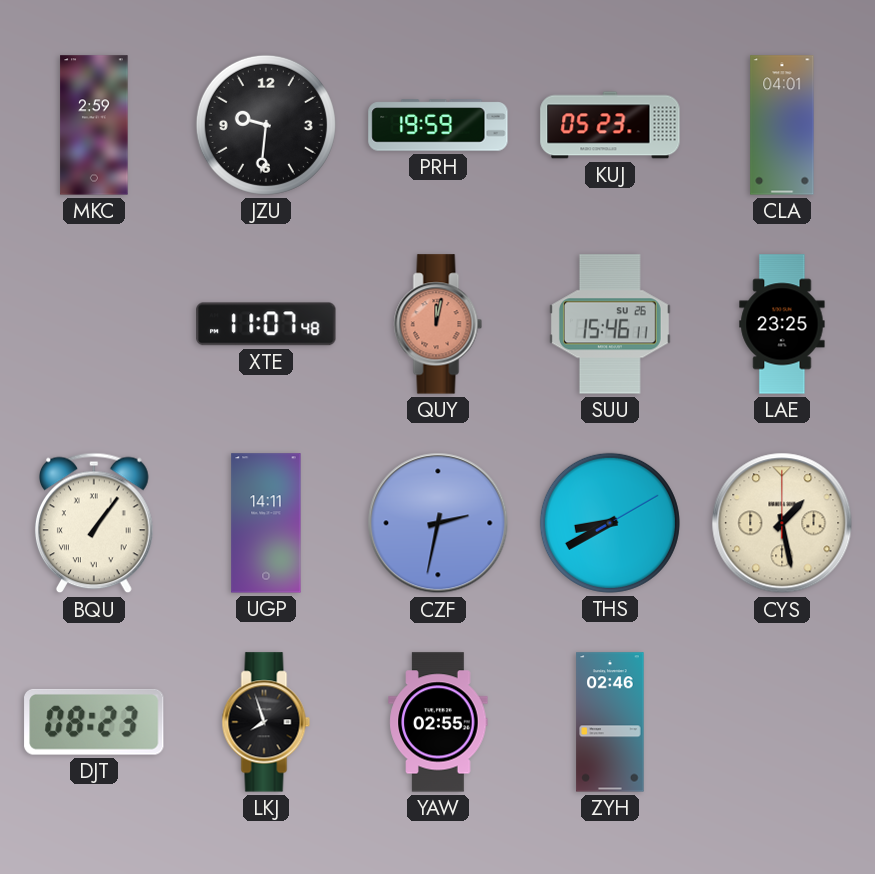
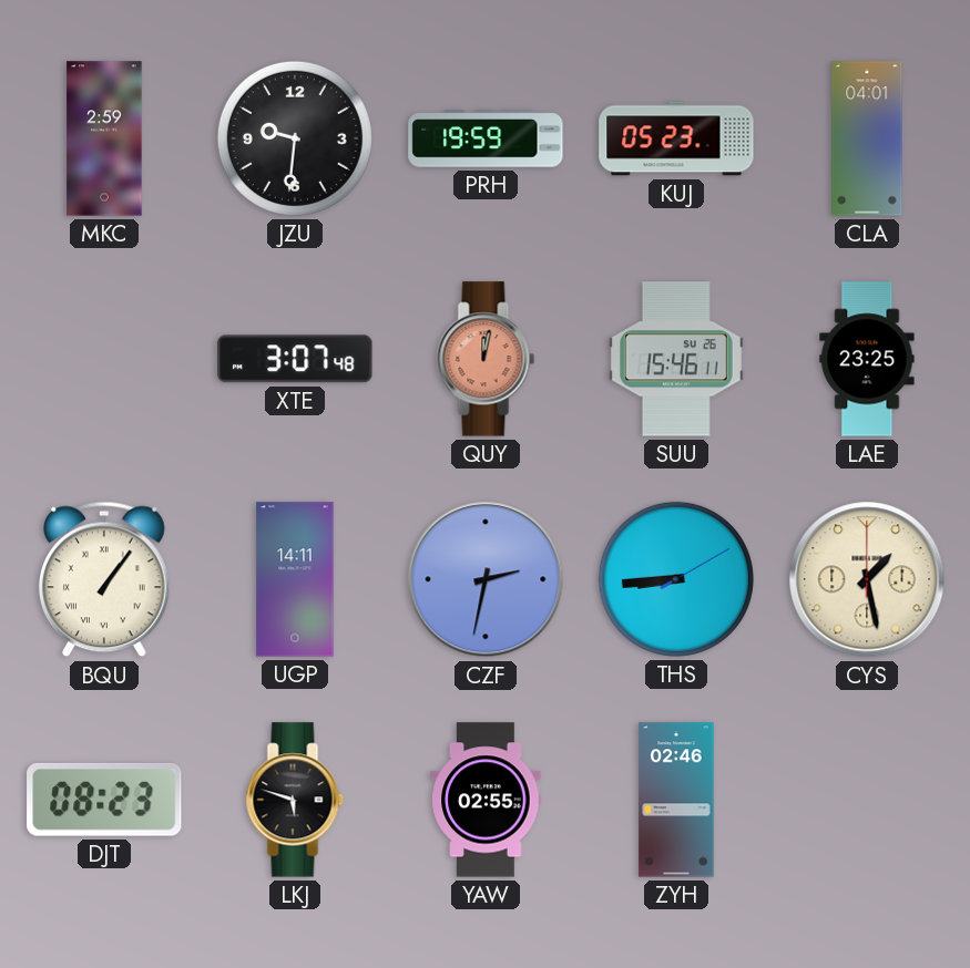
XTE: 11:07 -> 3:07
THS: 8:40 -> 8:44
LKJ: 7:57 -> 5:48
